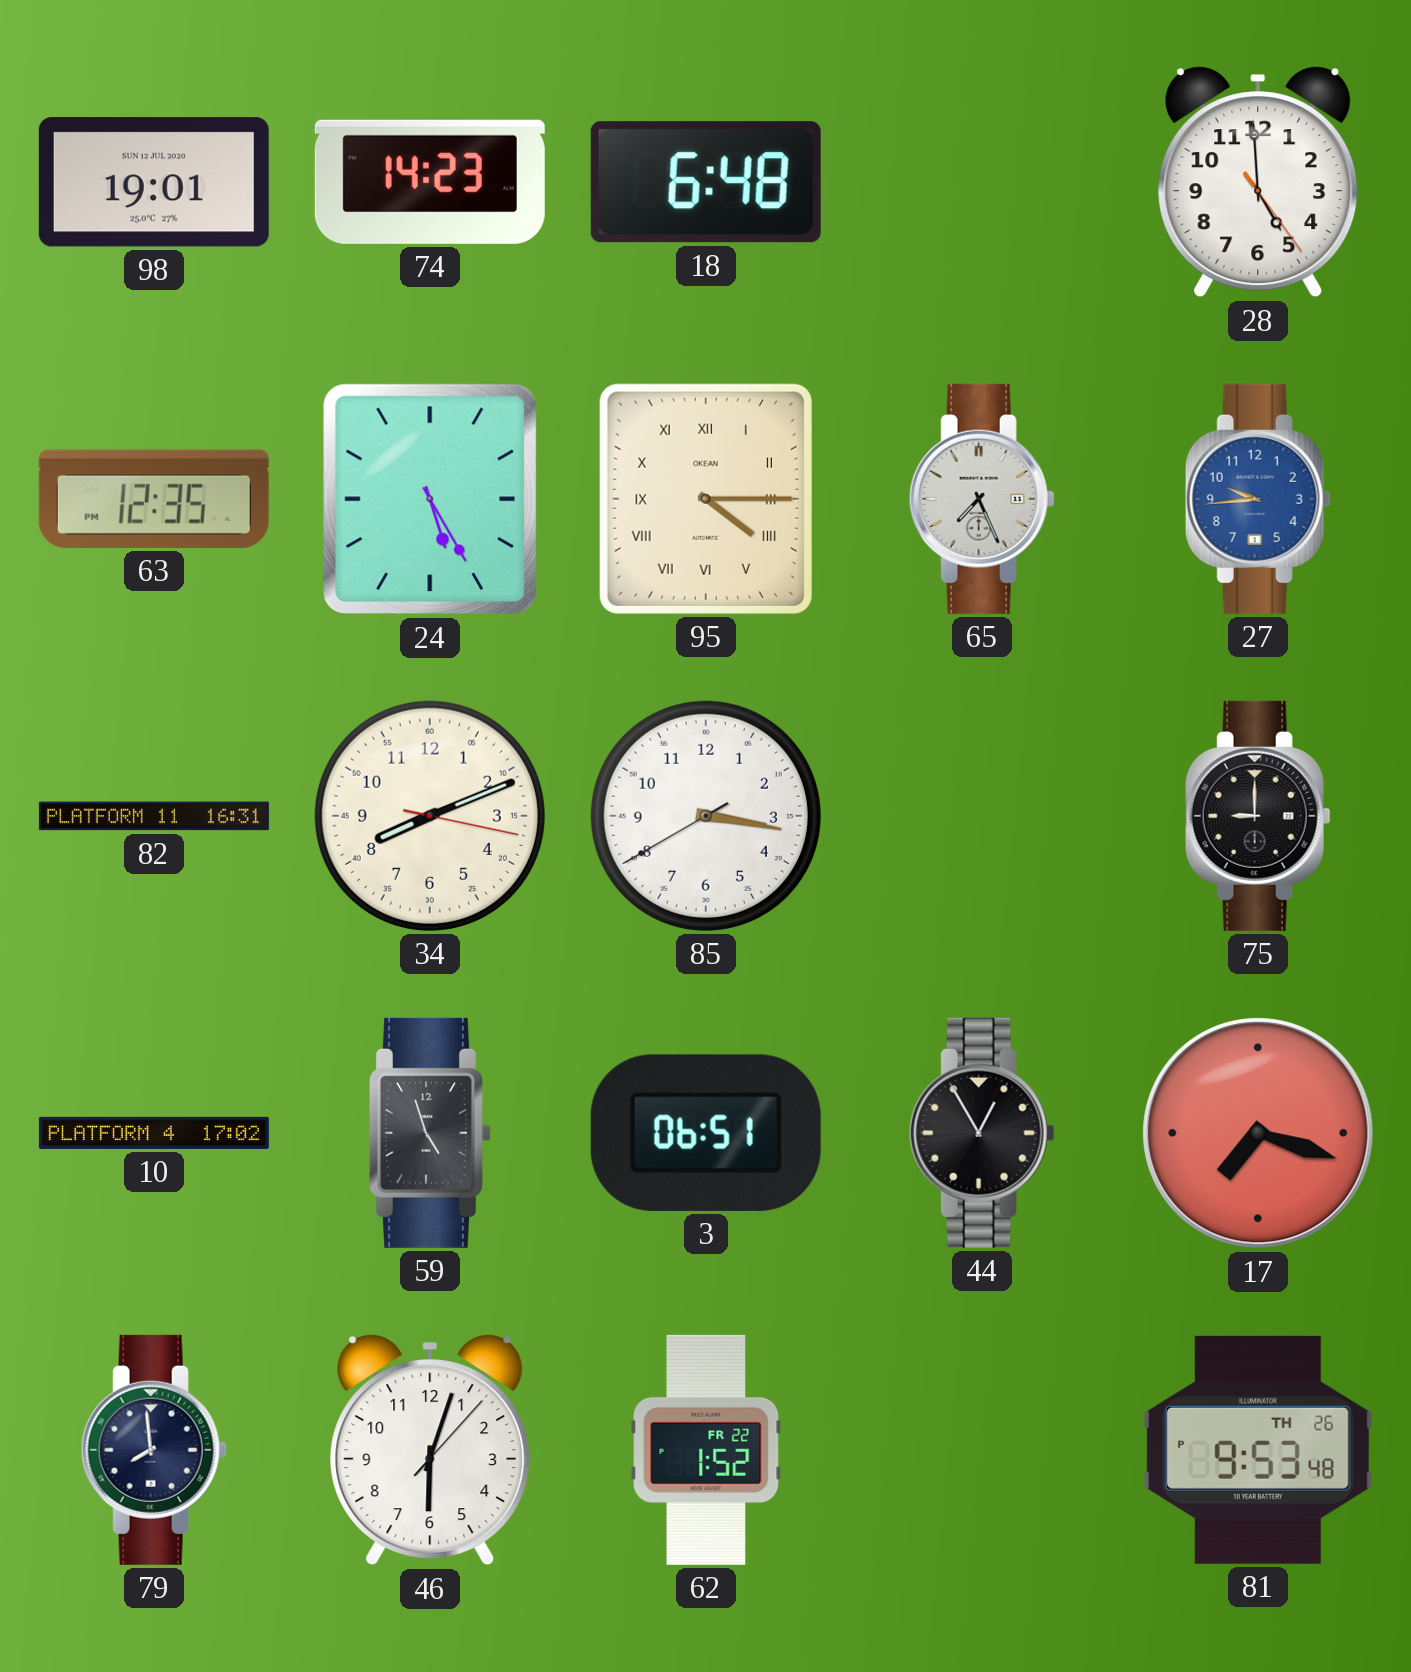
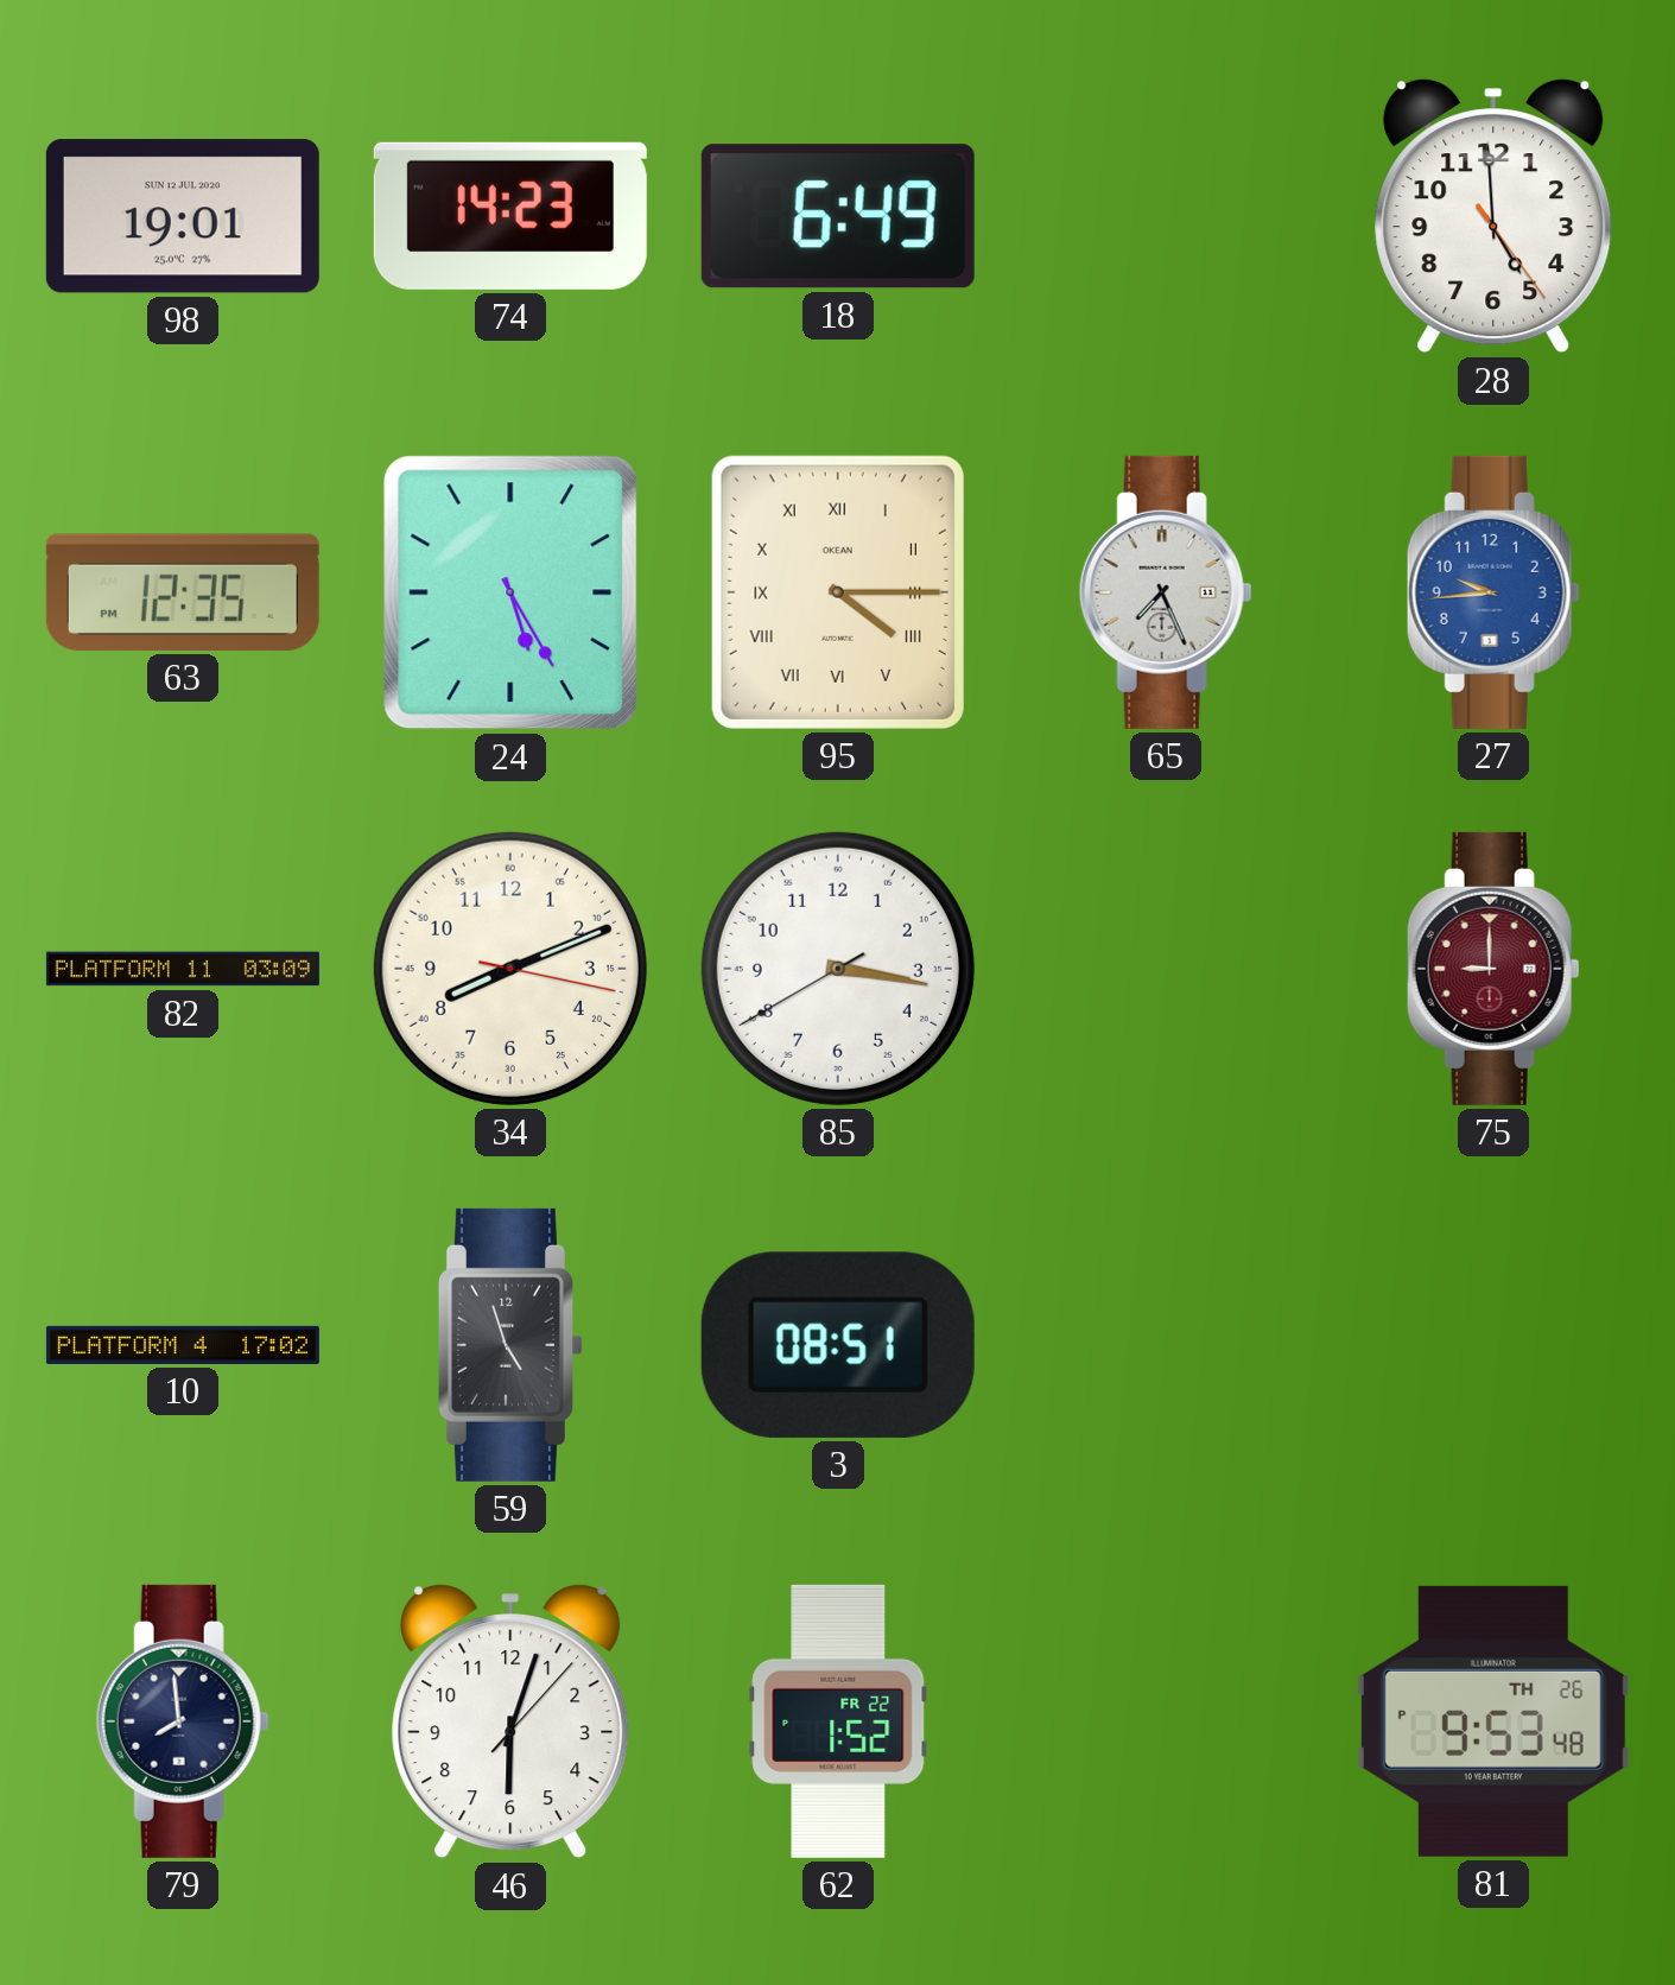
18: 6:48 -> 6:49
82: 16:31 -> 03:09
75 dial: black -> burgundy
3: 06:51 -> 08:51
44: 12:55 -> none
17: 7:18 -> none
